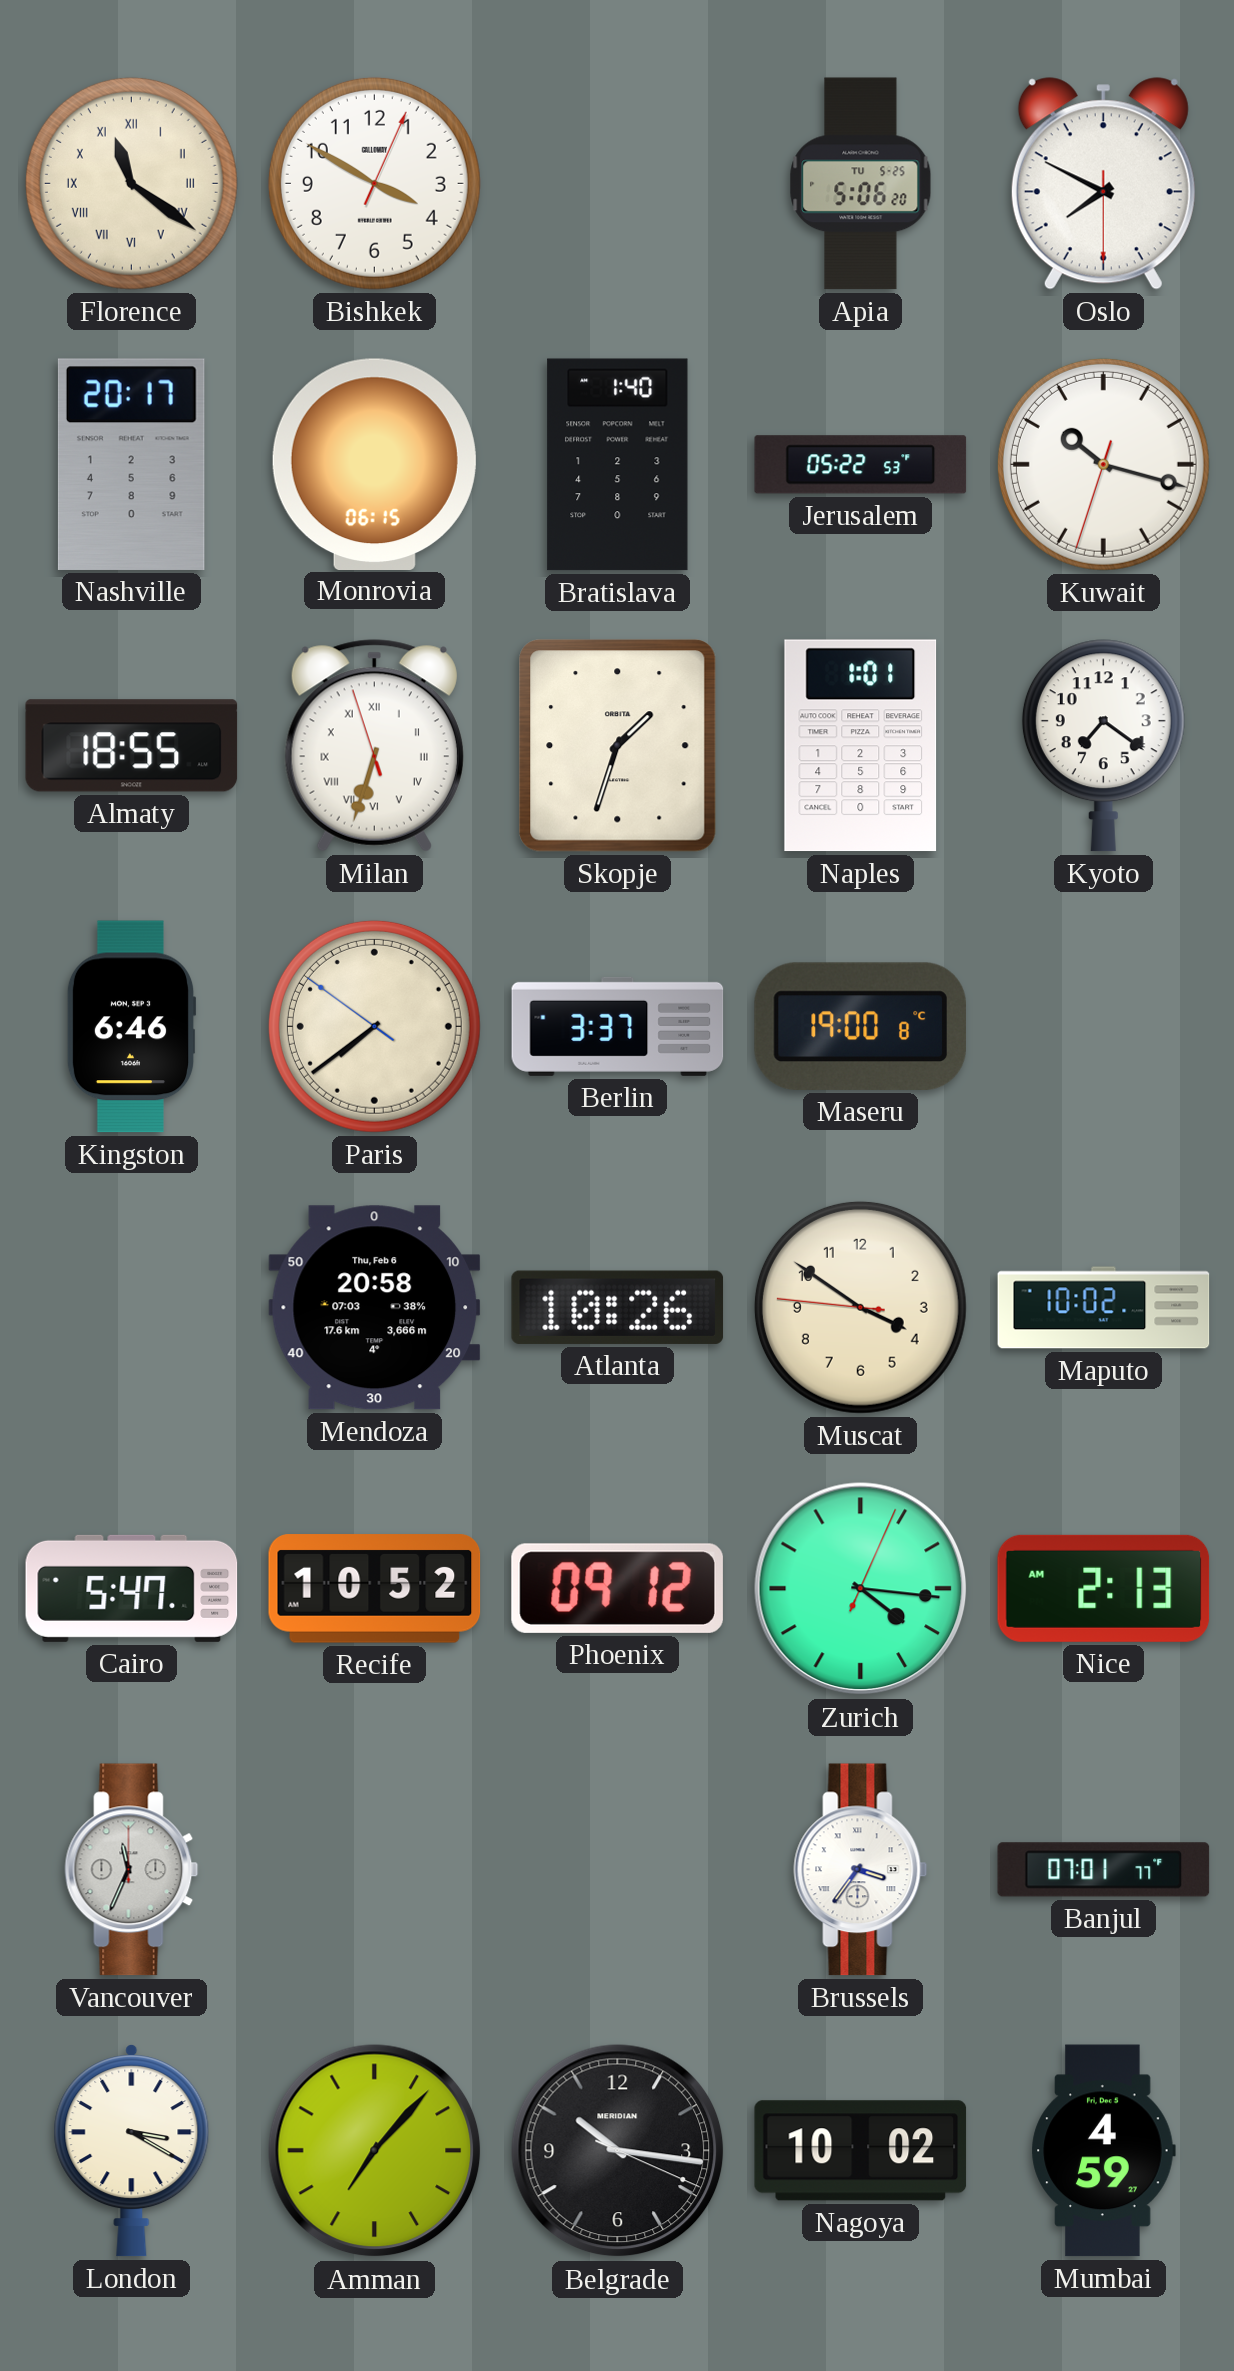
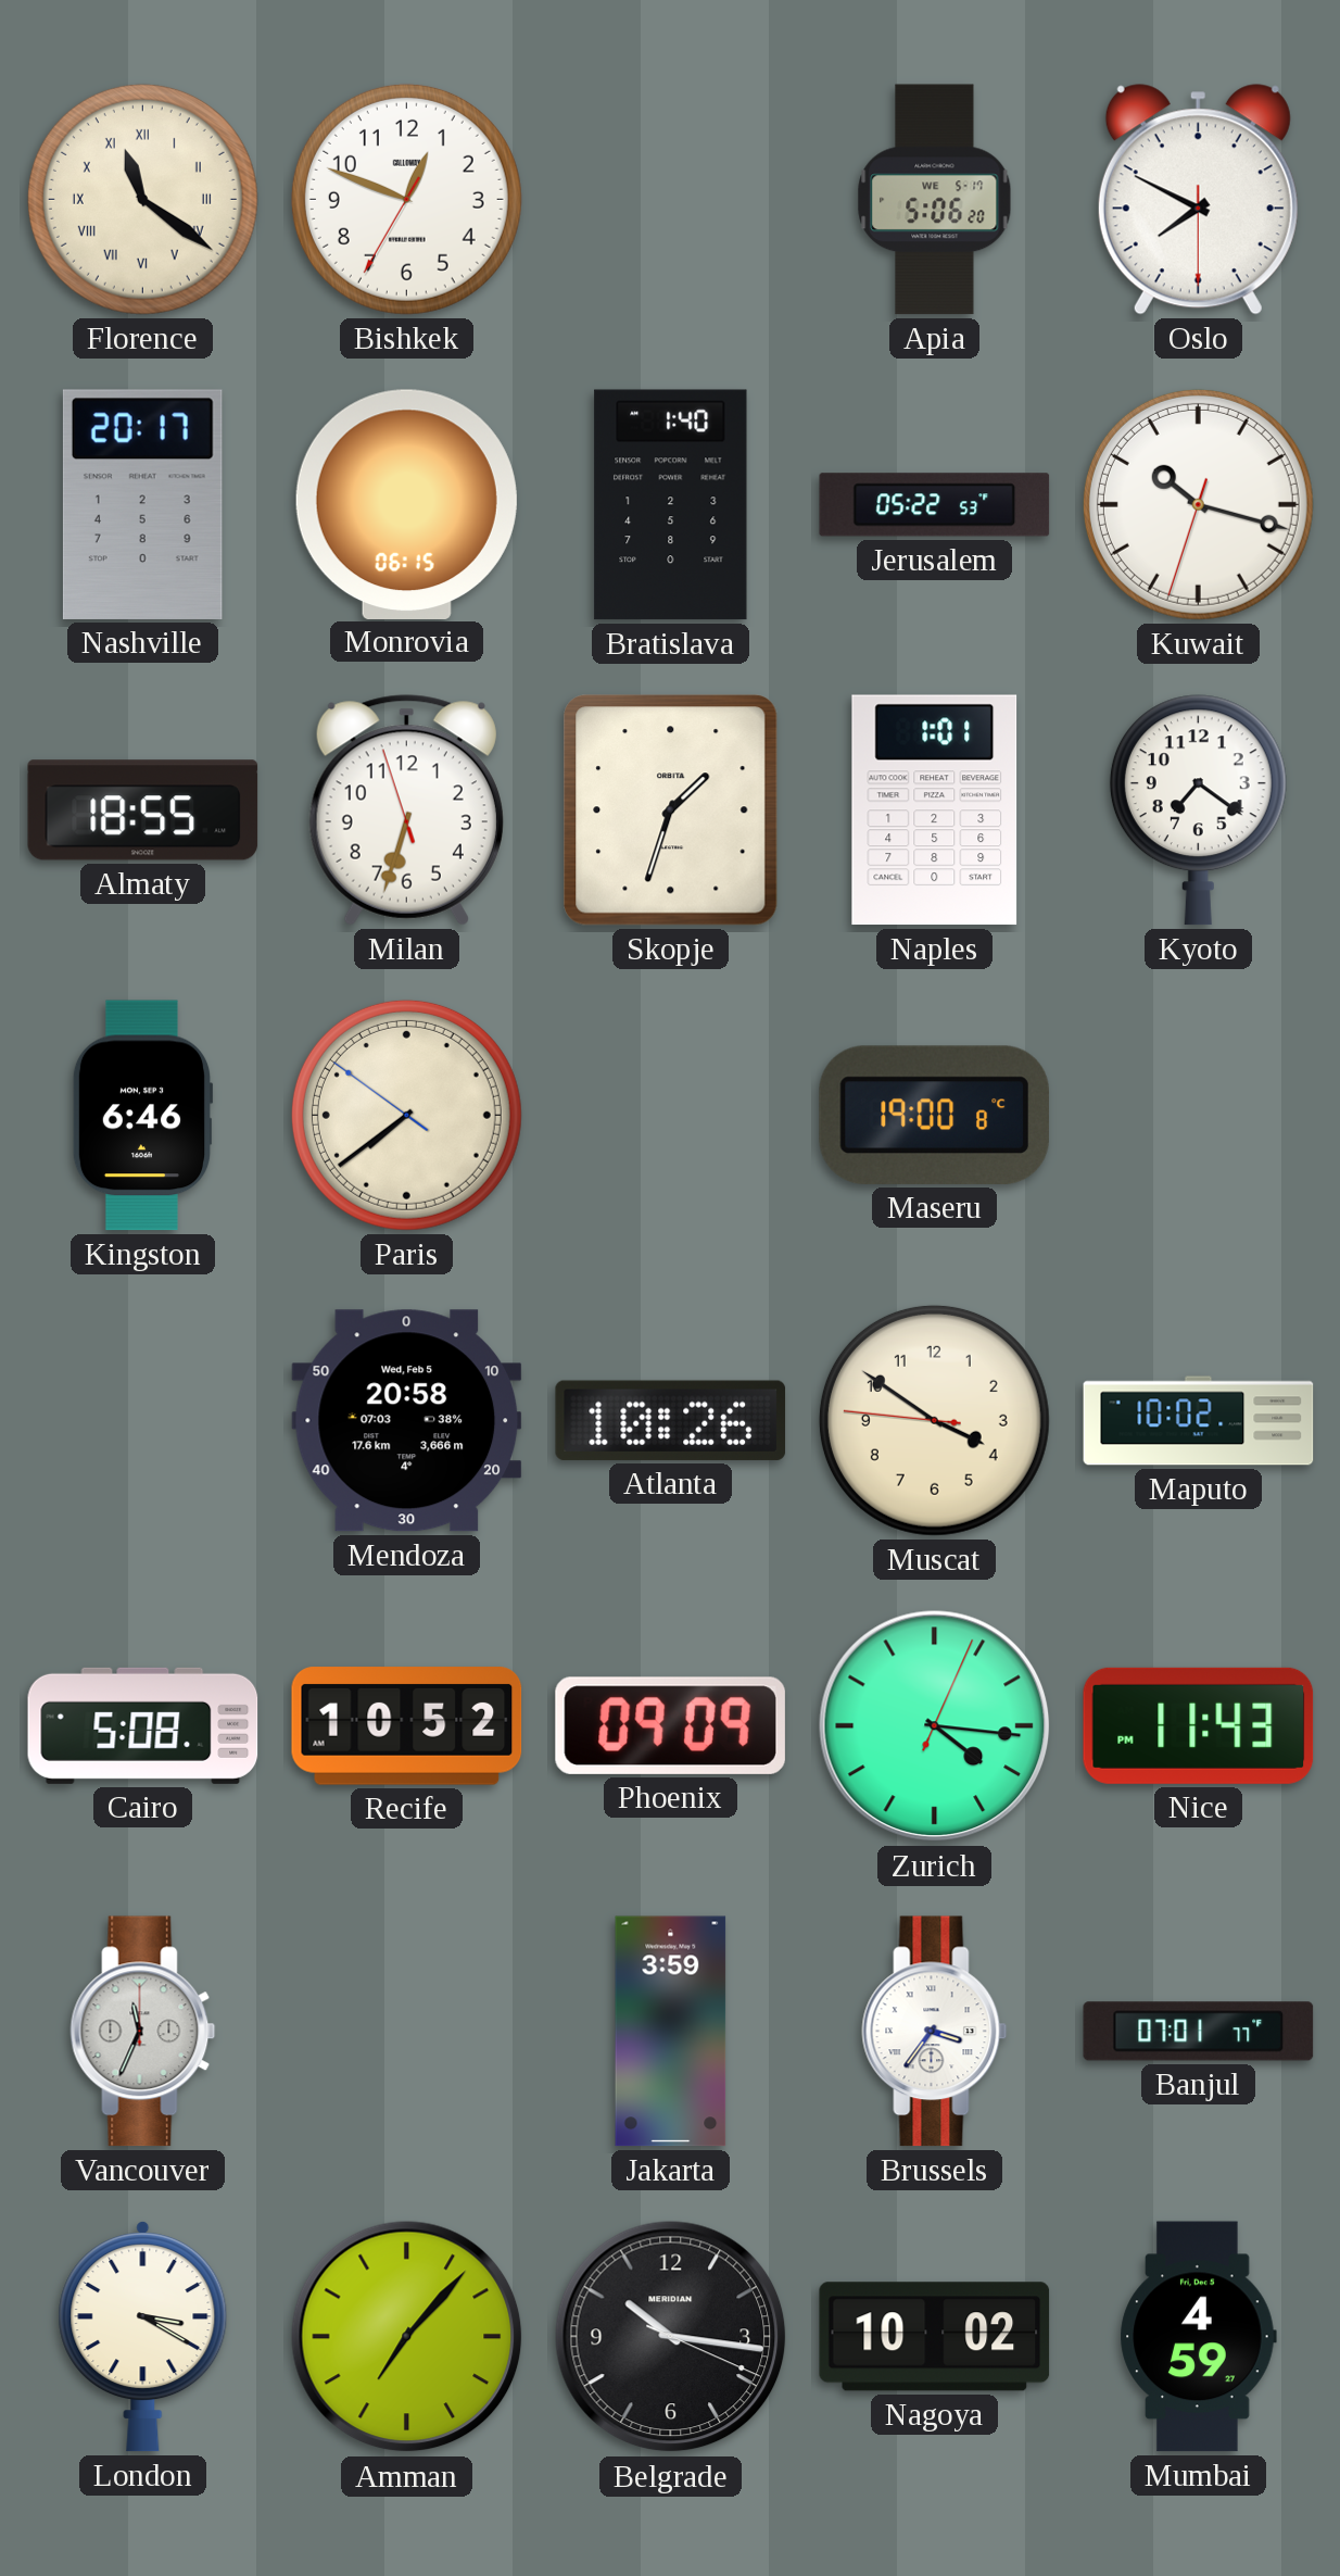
Bishkek: 3:50 -> 12:48
Apia date: TU 5-25 -> WE 5-17
Milan numerals: Roman -> Arabic
Berlin: 3:37 -> none
Mendoza date: Thu, Feb 6 -> Wed, Feb 5
Cairo: 5:47 -> 5:08
Phoenix: 09:12 -> 09:09
Nice: 2:13 -> 11:43
Jakarta: none -> 3:59
